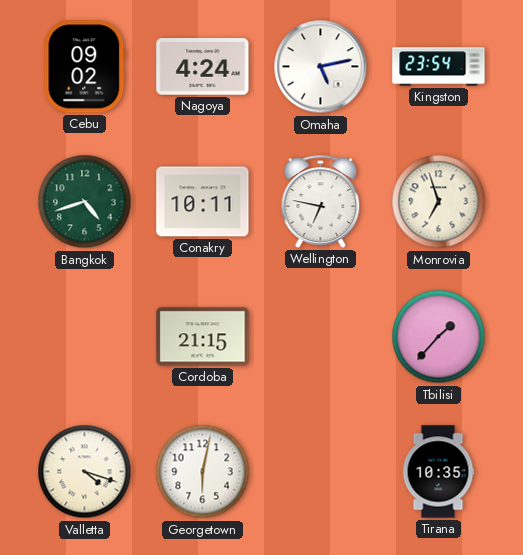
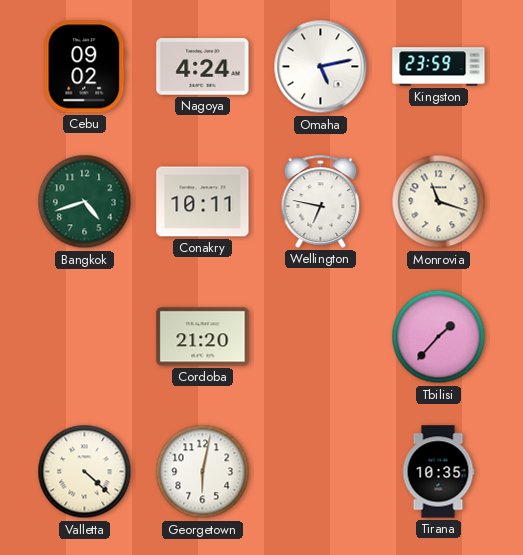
Kingston: 23:54 -> 23:59
Monrovia: 6:57 -> 11:18
Cordoba: 21:15 -> 21:20
Valletta: 4:18 -> 4:22
